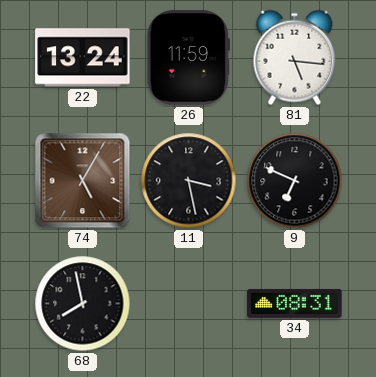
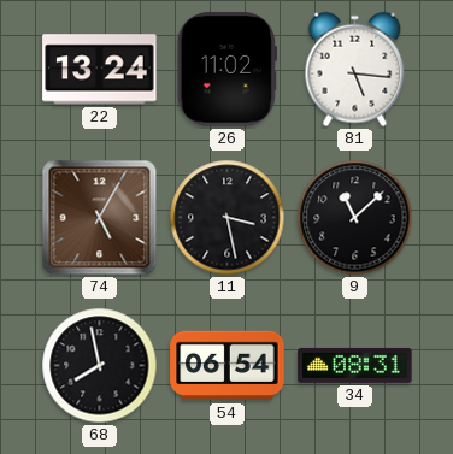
26: 11:59 -> 11:02
9: 6:49 -> 11:08
54: none -> 06:54
